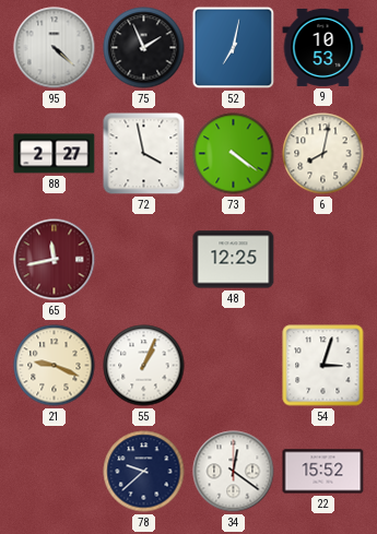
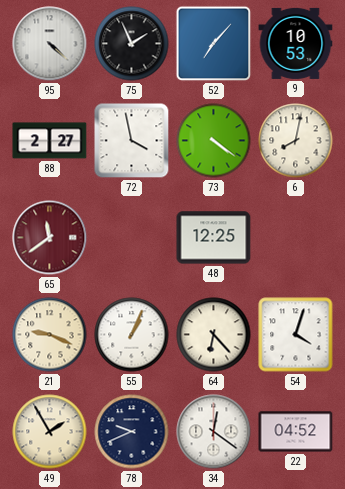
52: 7:02 -> 7:07
65: 11:43 -> 11:39
64: none -> 6:23
54: 3:03 -> 4:03
49: none -> 1:55
78: 9:38 -> 9:41
22: 15:52 -> 04:52
